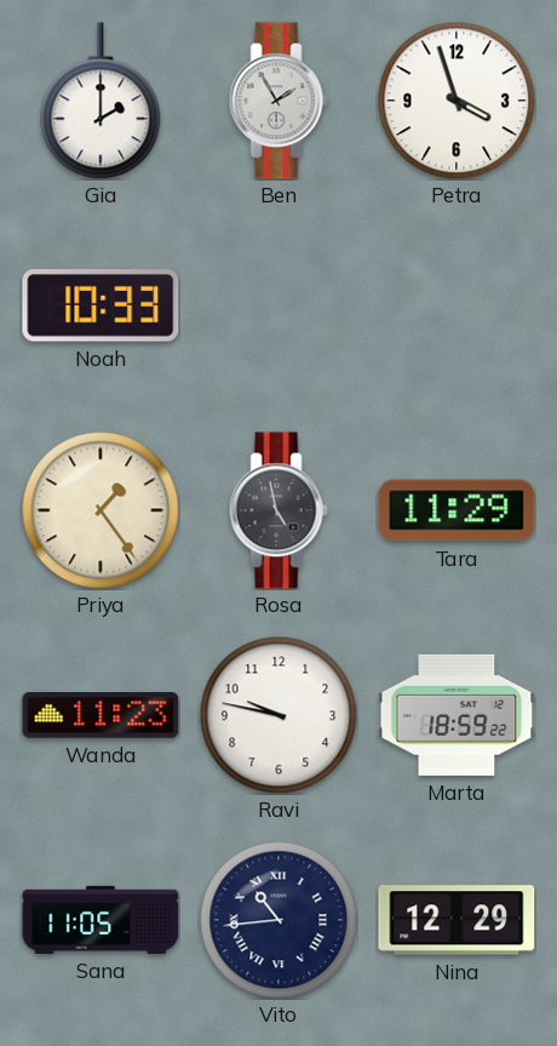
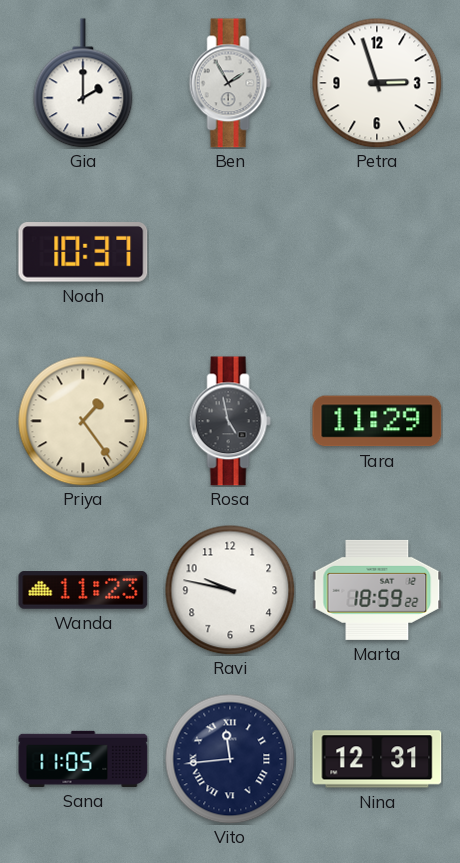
Petra: 3:57 -> 2:57
Noah: 10:33 -> 10:37
Vito: 10:44 -> 11:44
Nina: 12:29 -> 12:31
